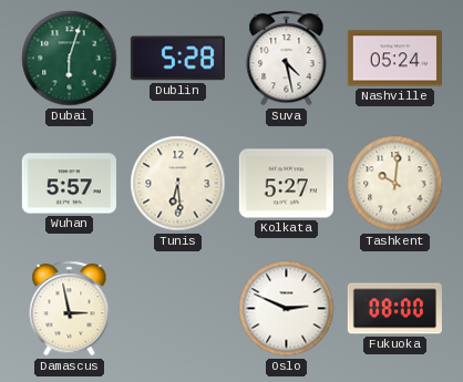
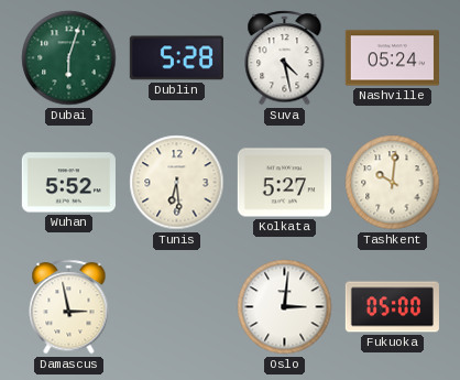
Wuhan: 5:57 -> 5:52
Oslo: 2:49 -> 3:01
Fukuoka: 08:00 -> 05:00
